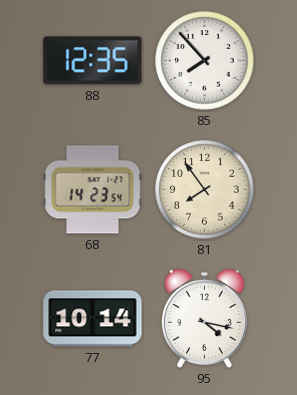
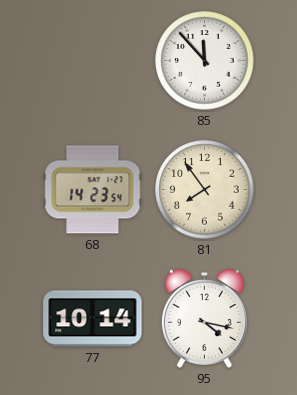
88: 12:35 -> none
85: 7:53 -> 11:53
